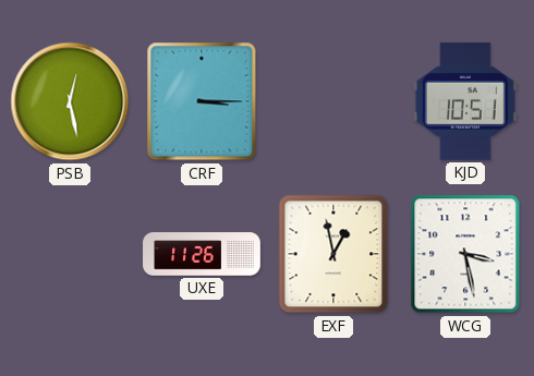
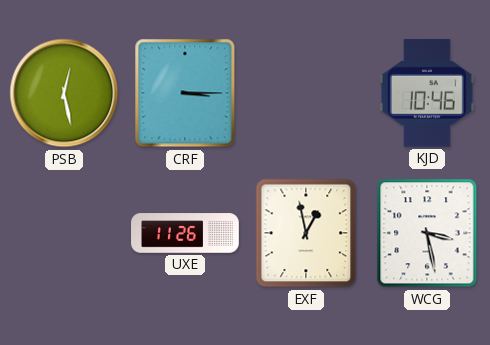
KJD: 10:51 -> 10:46
